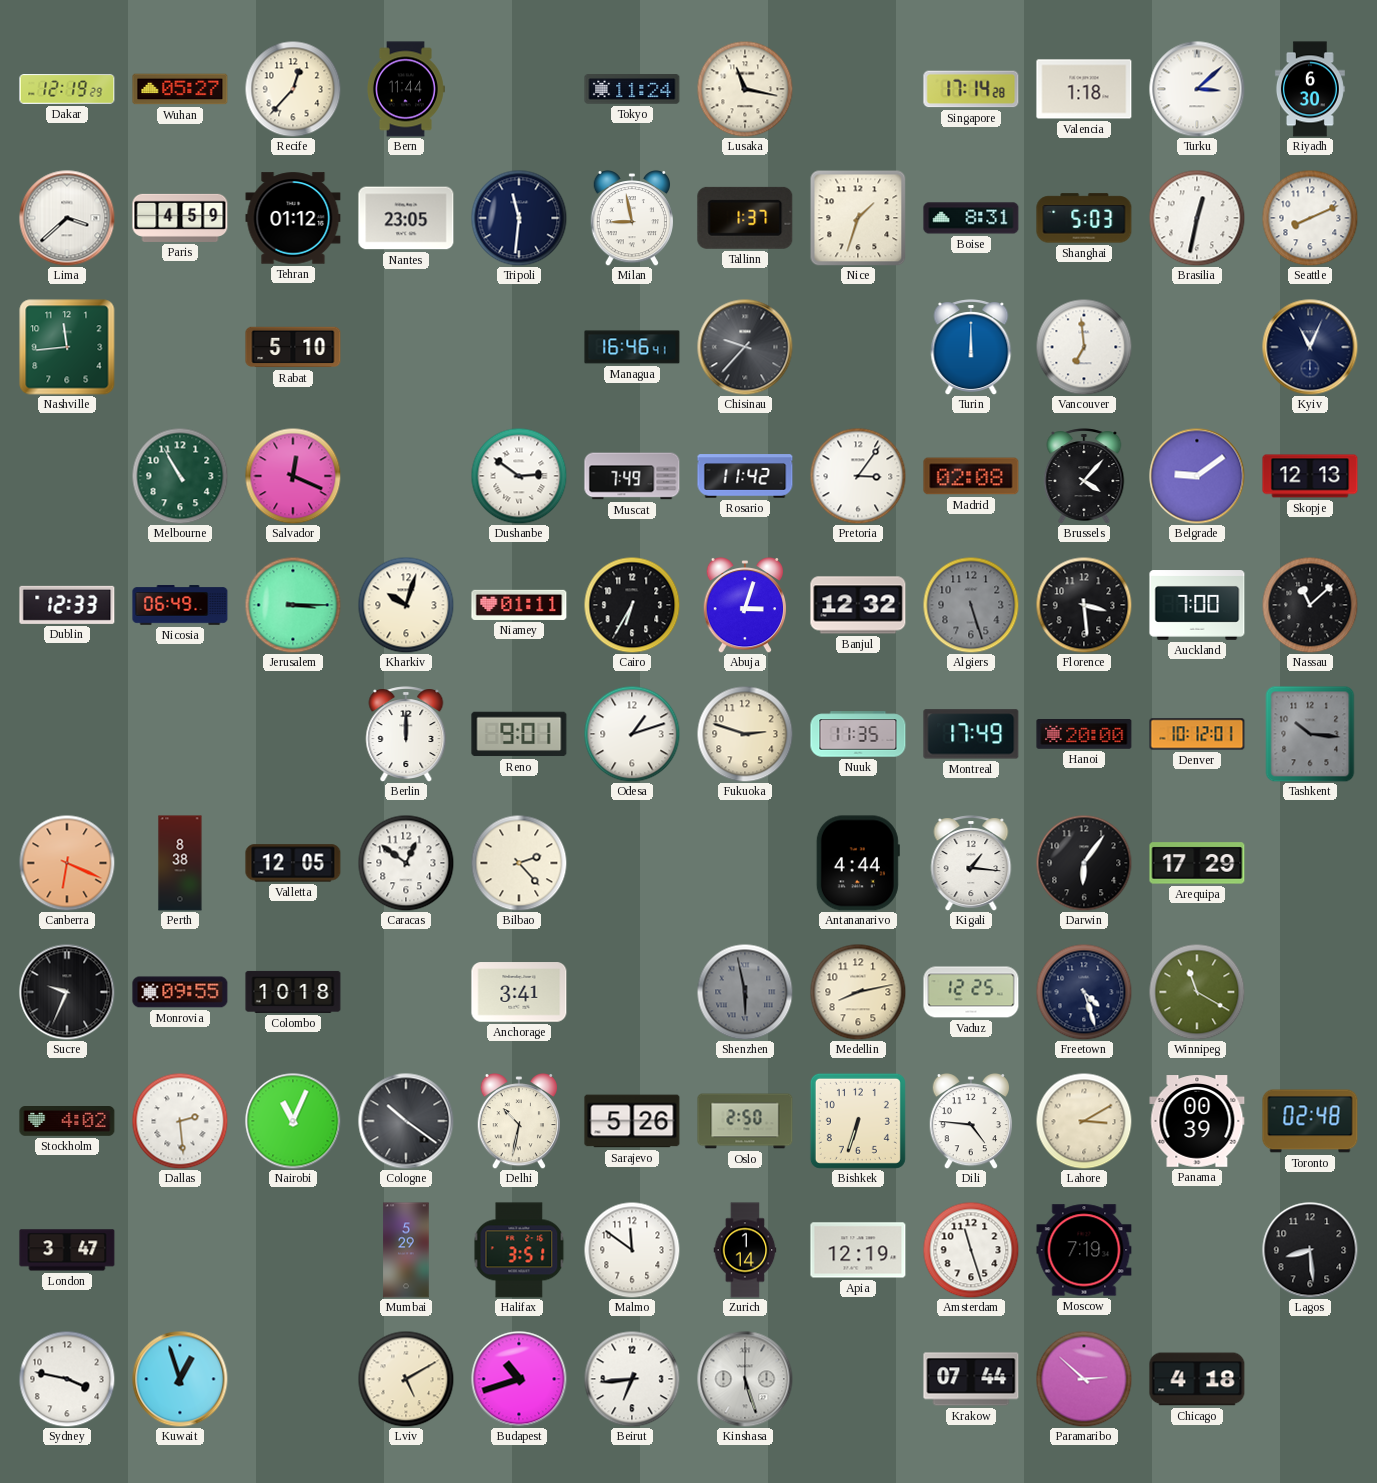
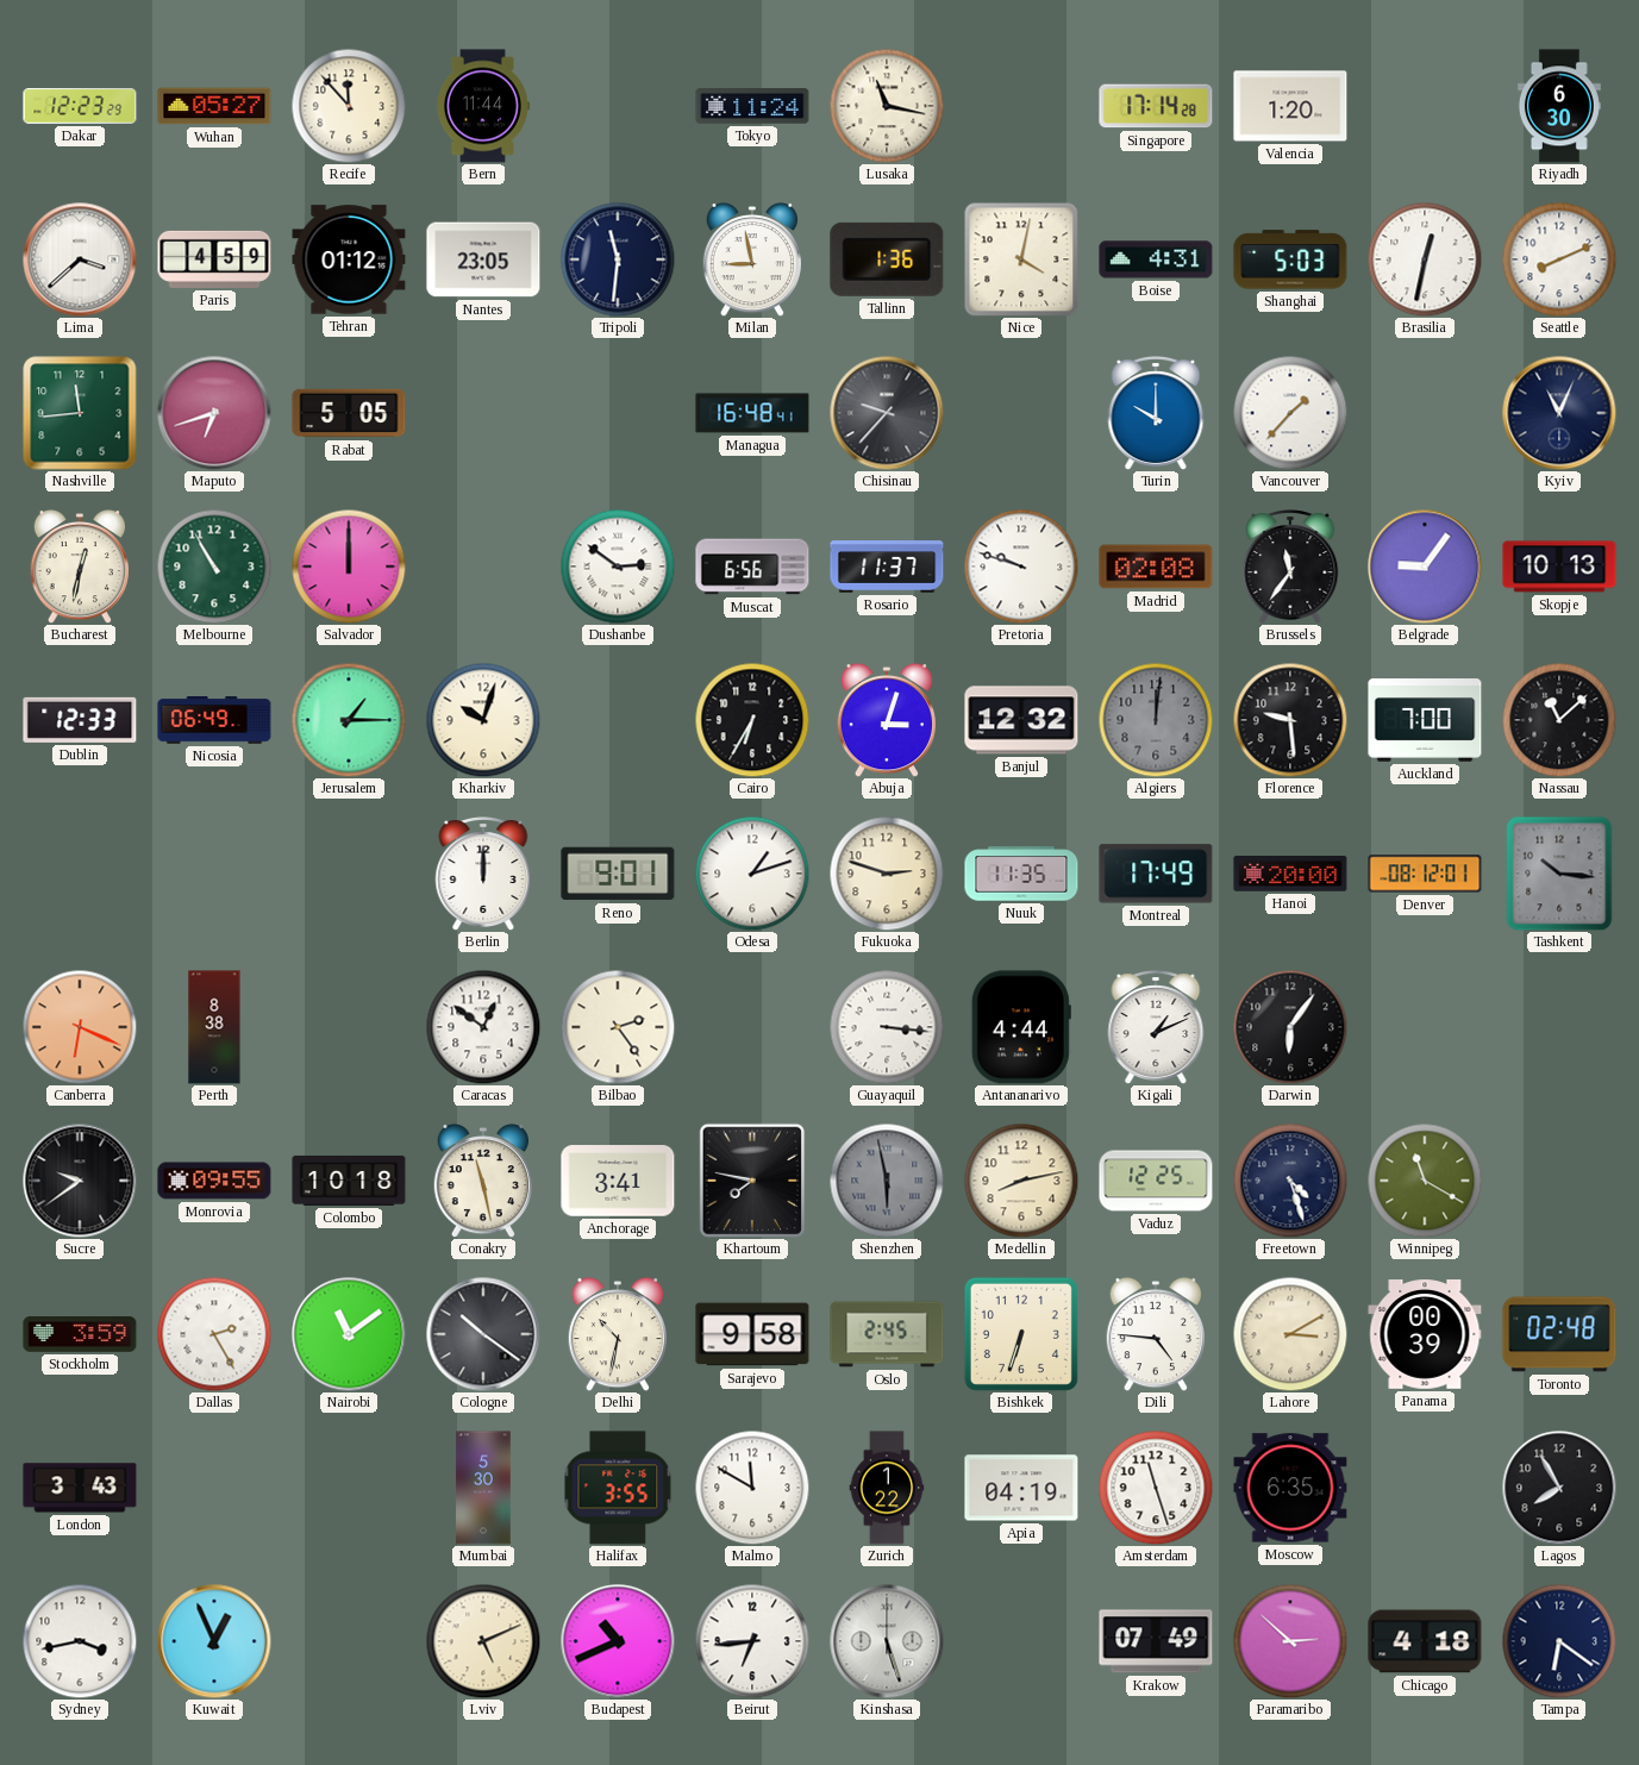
Dakar: 12:19 -> 12:23
Recife: 12:37 -> 11:53
Valencia: 1:18 -> 1:20
Turku: 3:08 -> none
Tallinn: 1:37 -> 1:36
Nice: 1:33 -> 4:02
Boise: 8:31 -> 4:31
Maputo: none -> 6:42
Rabat: 5:10 -> 5:05
Managua: 16:46 -> 16:48
Turin: 12:00 -> 10:00
Vancouver: 6:59 -> 1:37
Bucharest: none -> 12:32
Salvador: 12:19 -> 12:00
Muscat: 7:49 -> 6:56
Rosario: 11:42 -> 11:37
Pretoria: 3:06 -> 9:48
Brussels: 4:07 -> 11:36
Belgrade: 9:09 -> 9:06
Skopje: 12:13 -> 10:13
Jerusalem: 3:15 -> 1:15
Niamey: 01:11 -> none
Algiers: 5:27 -> 12:01
Florence: 3:29 -> 9:29
Denver: 10:12 -> 08:12
Valletta: 12:05 -> none
Bilbao: 2:23 -> 2:24
Guayaquil: none -> 3:16
Kigali: 1:16 -> 1:11
Arequipa: 17:29 -> none
Sucre: 9:34 -> 9:39
Conakry: none -> 11:28
Khartoum: none -> 7:47
Stockholm: 4:02 -> 3:59
Dallas: 2:29 -> 2:25
Nairobi: 11:04 -> 11:09
Sarajevo: 5:26 -> 9:58
Oslo: 2:50 -> 2:45
London: 3:47 -> 3:43
Mumbai: 5:29 -> 5:30
Halifax: 3:51 -> 3:55
Malmo: 11:51 -> 11:50
Zurich: 1:14 -> 1:22
Apia: 12:19 -> 04:19
Moscow: 7:19 -> 6:35
Lagos: 8:29 -> 7:55
Sydney: 3:47 -> 3:43
Kuwait: 12:57 -> 12:56
Lviv: 5:10 -> 5:11
Budapest: 10:42 -> 10:41
Krakow: 07:44 -> 07:49
Tampa: none -> 6:21
